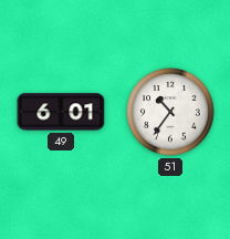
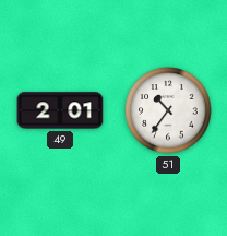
49: 6:01 -> 2:01
